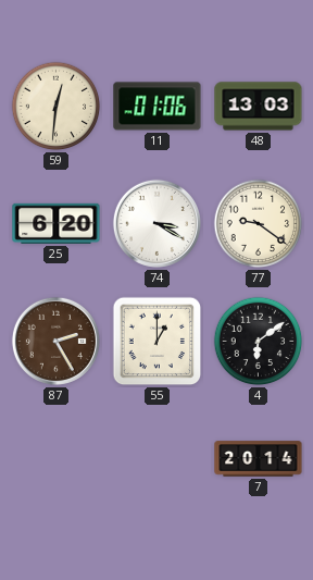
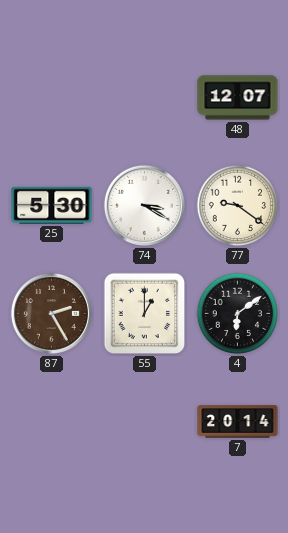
59: 12:31 -> none
11: 01:06 -> none
48: 13:03 -> 12:07
25: 6:20 -> 5:30
